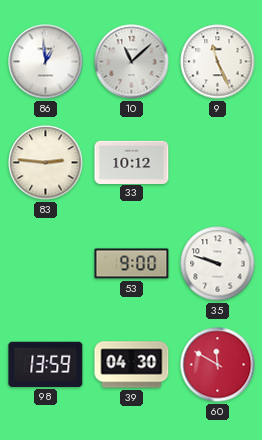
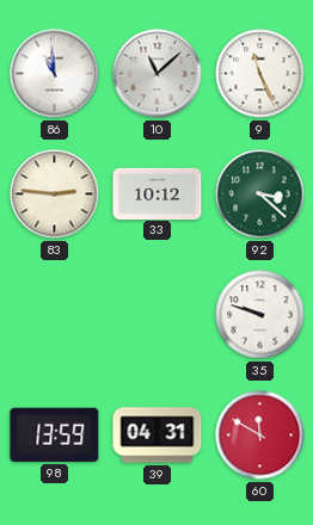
86: 12:59 -> 10:59
92: none -> 3:22
53: 9:00 -> none
39: 04:30 -> 04:31
